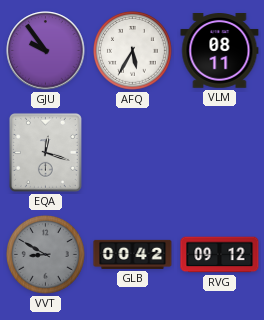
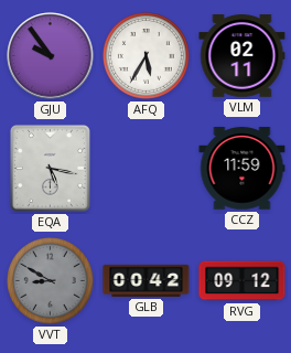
VLM: 08:11 -> 02:11
EQA: 12:18 -> 5:17
CCZ: none -> 11:59
